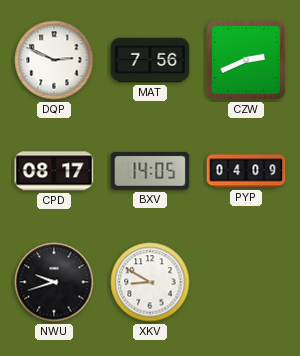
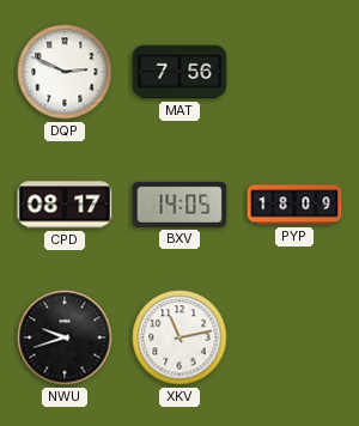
CZW: 2:41 -> none
PYP: 04:09 -> 18:09
XKV: 8:50 -> 11:13
